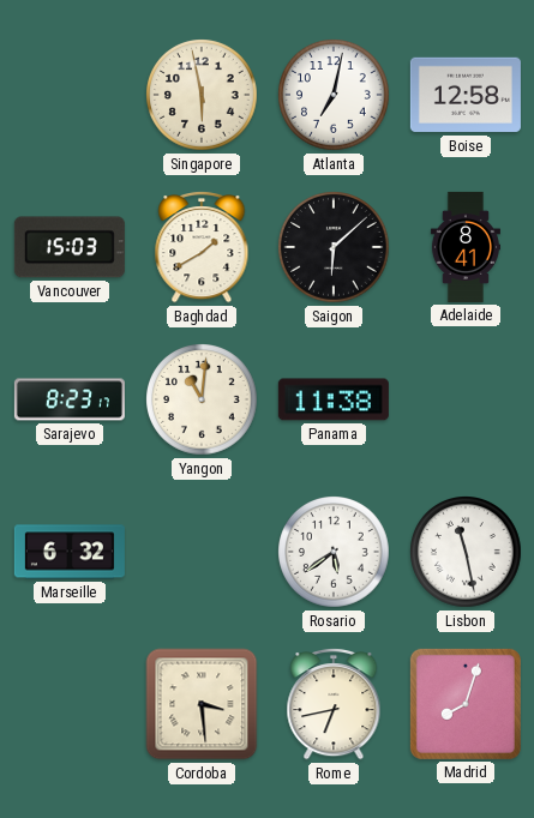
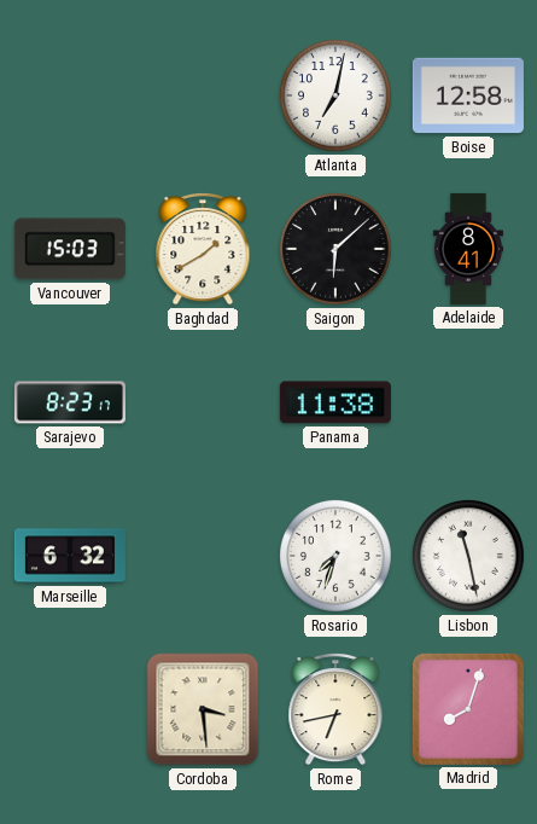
Singapore: 5:58 -> none
Yangon: 11:01 -> none
Rosario: 5:39 -> 7:33
